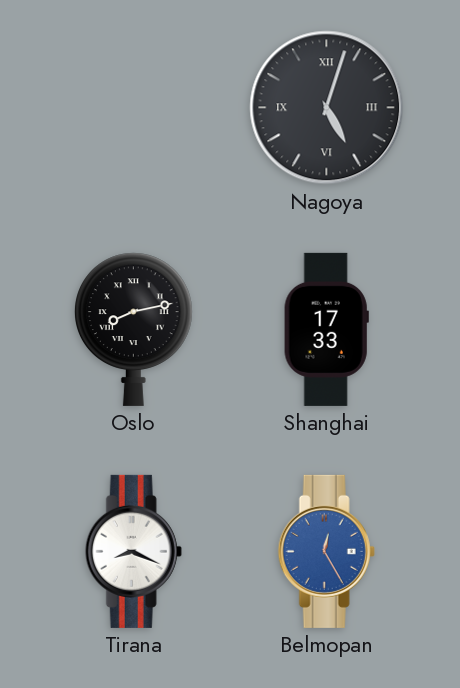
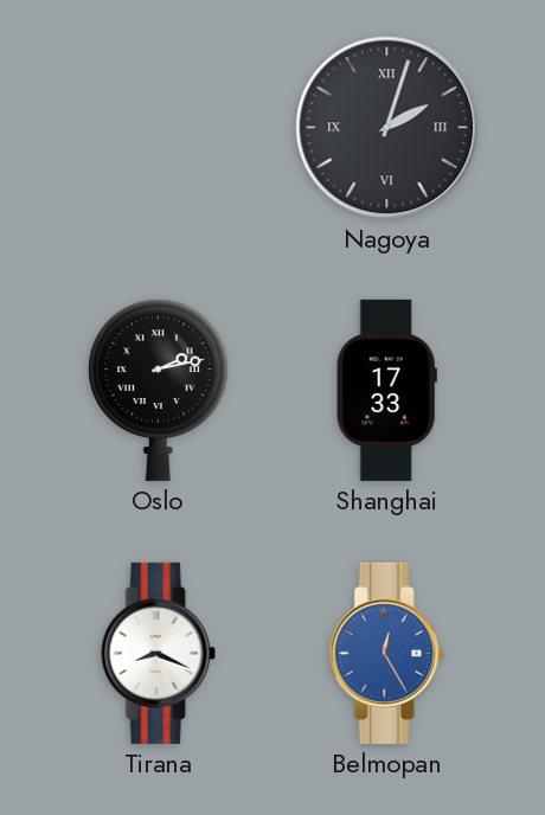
Nagoya: 5:03 -> 2:03
Oslo: 8:13 -> 2:13
